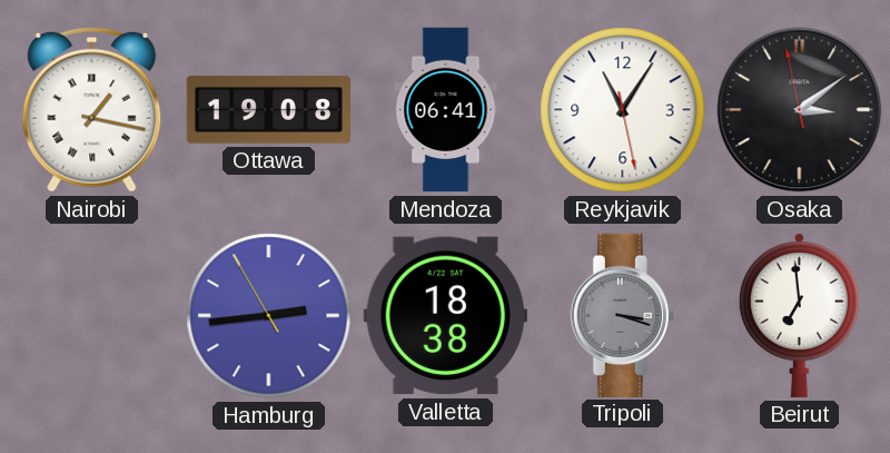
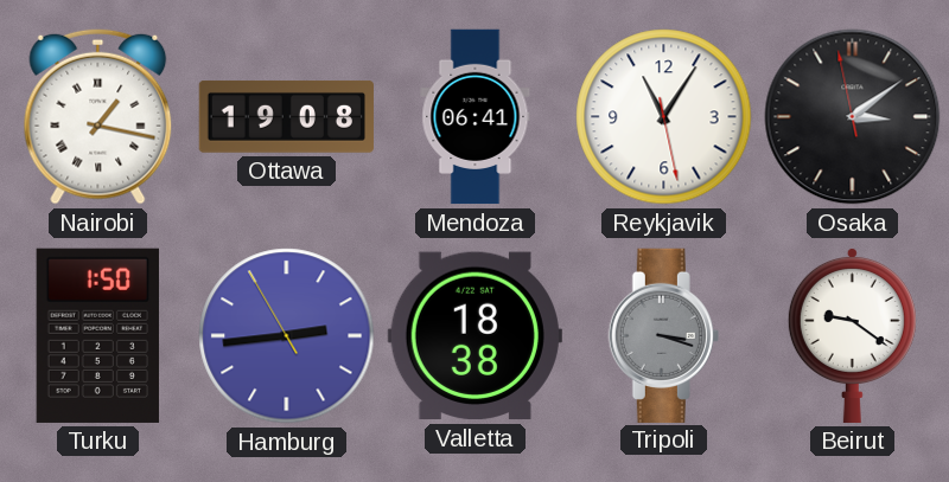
Turku: none -> 1:50
Beirut: 6:59 -> 9:21
